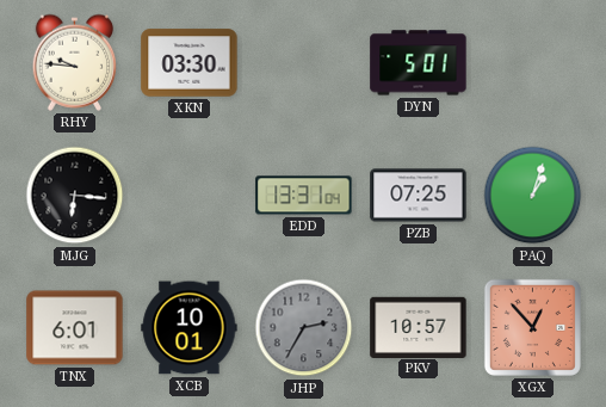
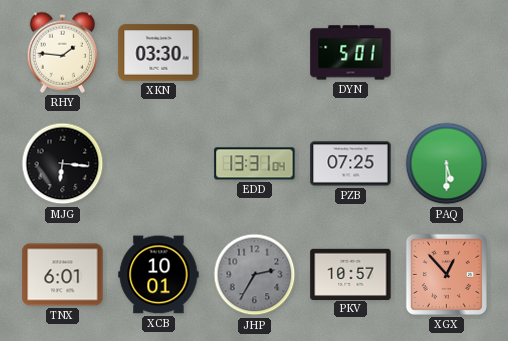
RHY: 9:46 -> 1:46
PAQ: 1:03 -> 5:30
